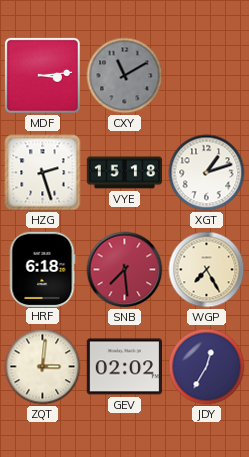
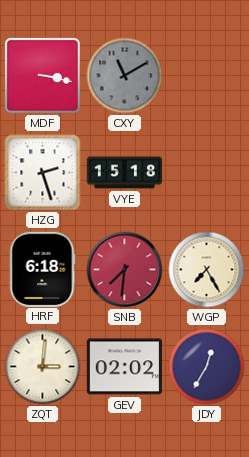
MDF: 3:14 -> 3:17
XGT: 1:12 -> none
SNB: 7:29 -> 7:31
